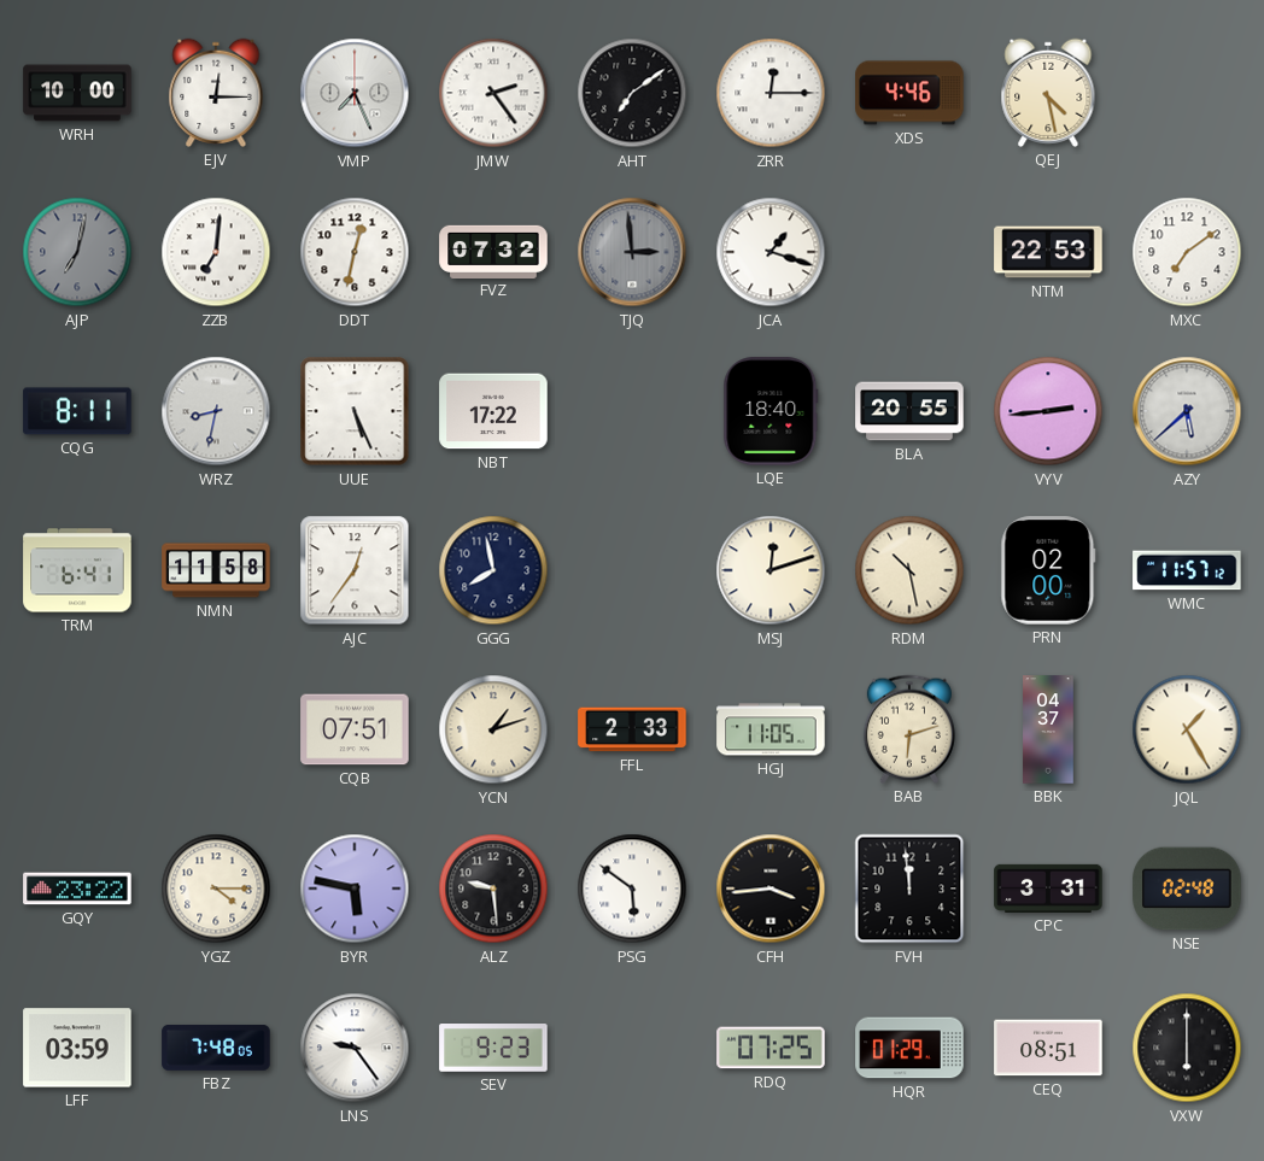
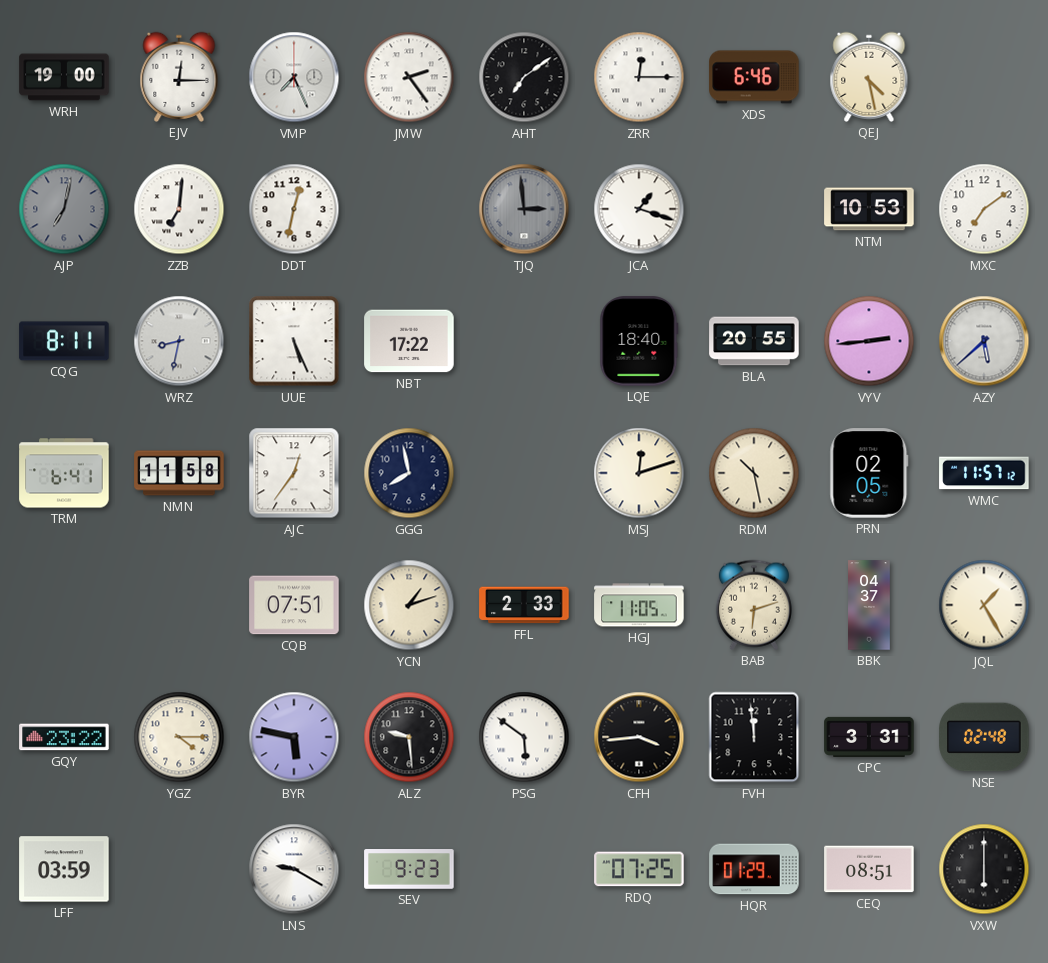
WRH: 10:00 -> 19:00
XDS: 4:46 -> 6:46
FVZ: 07:32 -> none
NTM: 22:53 -> 10:53
PRN: 02:00 -> 02:05
FBZ: 7:48 -> none
LNS: 9:24 -> 9:20
